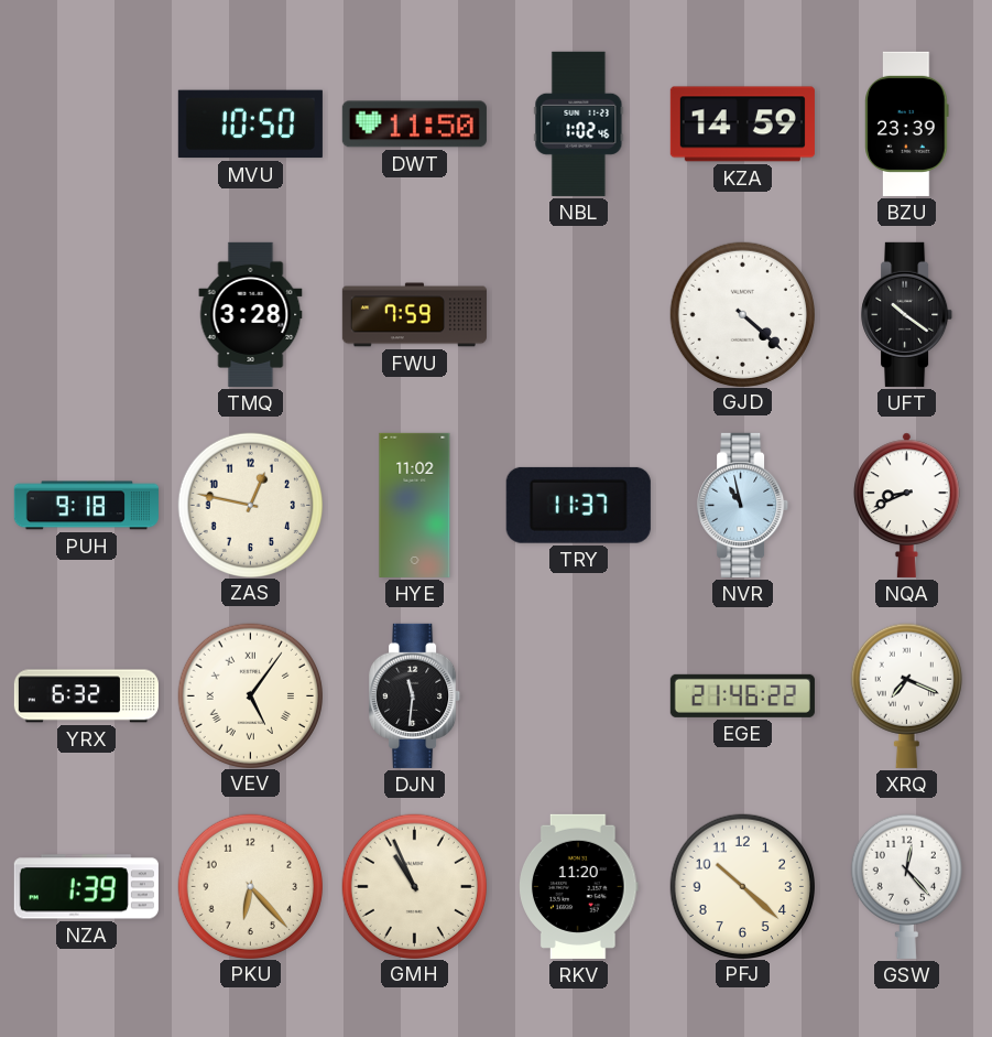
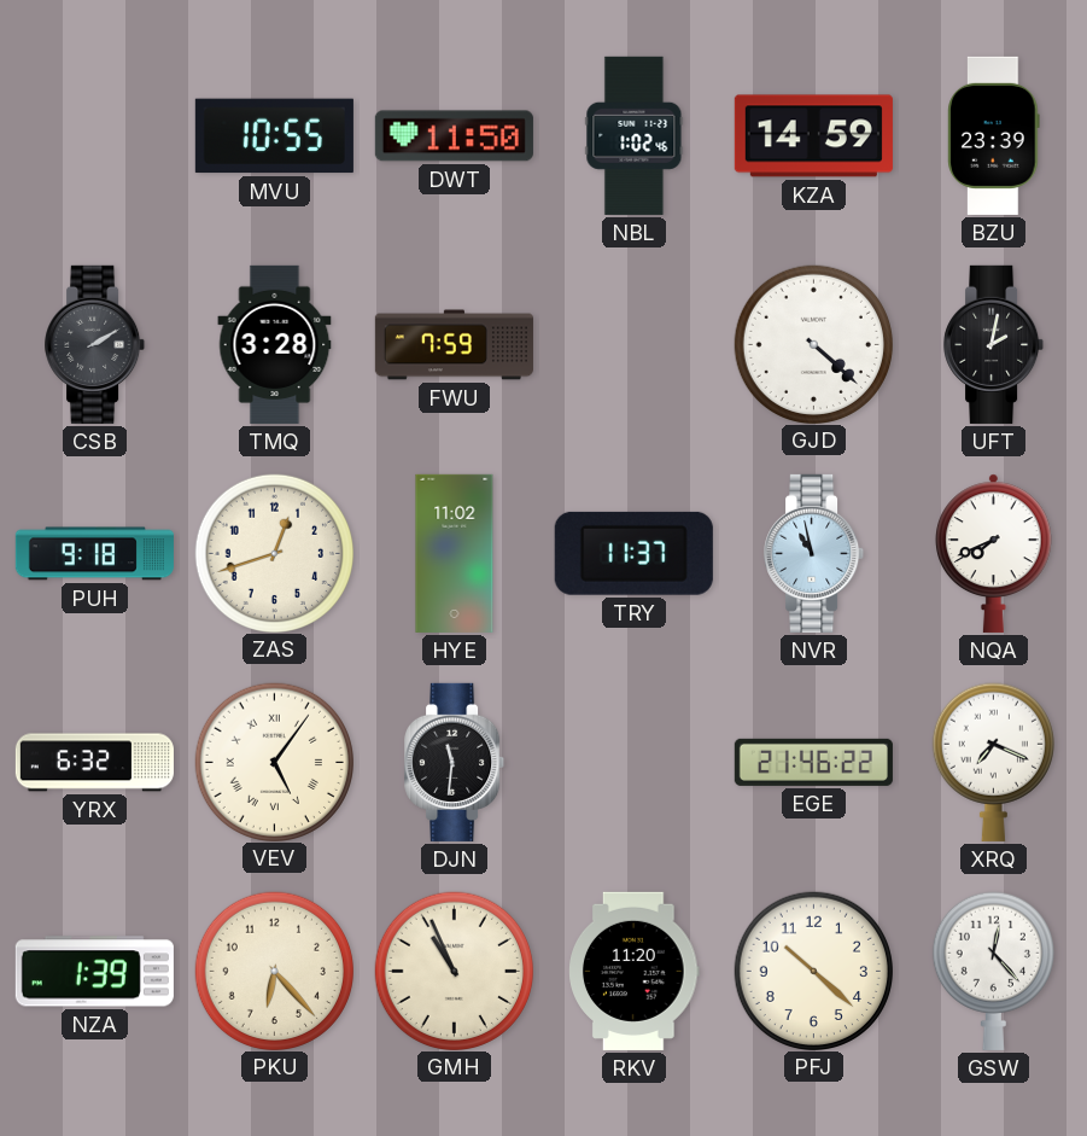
MVU: 10:50 -> 10:55
CSB: none -> 2:10
UFT: 10:21 -> 2:02
ZAS: 12:47 -> 12:42
NQA: 8:41 -> 7:41
